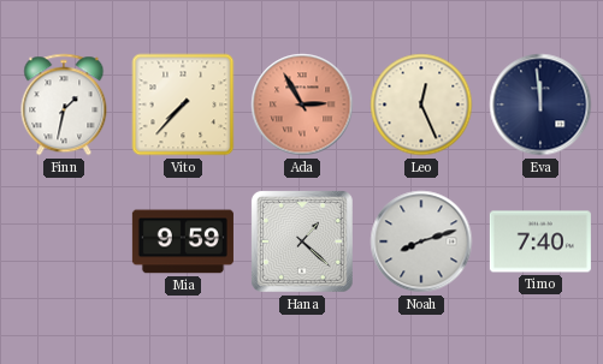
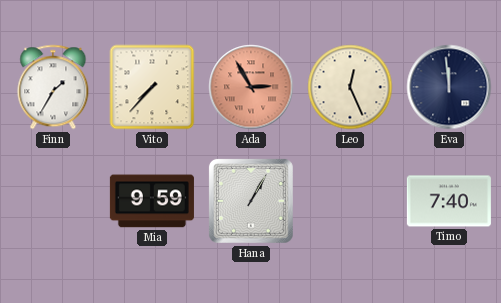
Finn: 1:32 -> 1:35
Hana: 1:22 -> 1:05
Noah: 8:12 -> none
